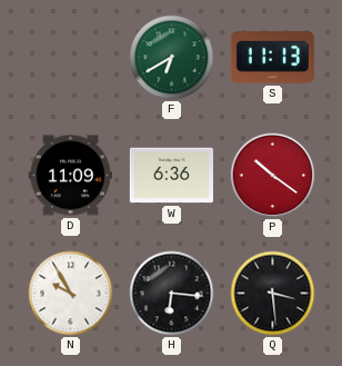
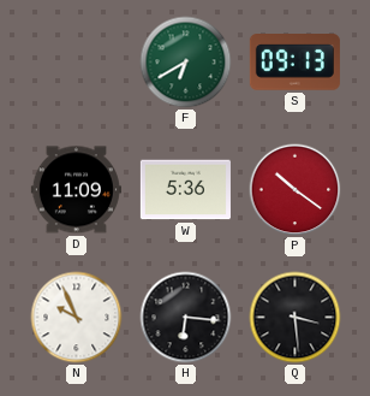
S: 11:13 -> 09:13
W: 6:36 -> 5:36
N: 9:55 -> 9:56
